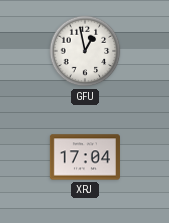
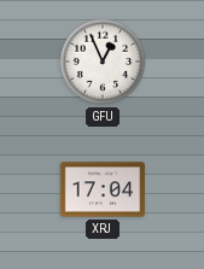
GFU: 12:58 -> 12:56
